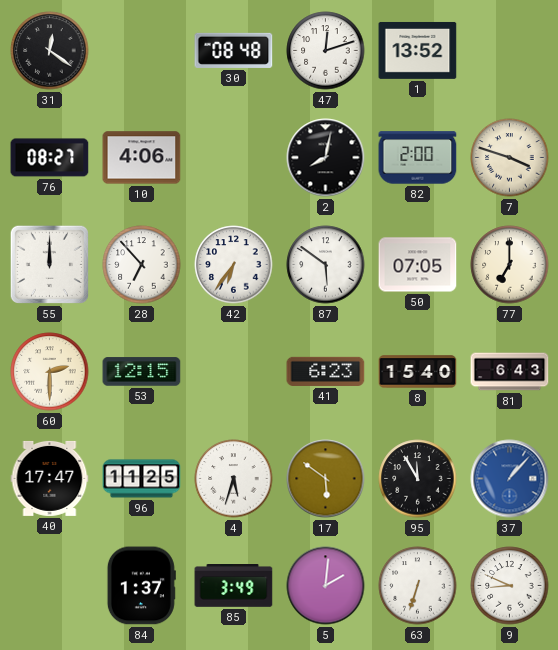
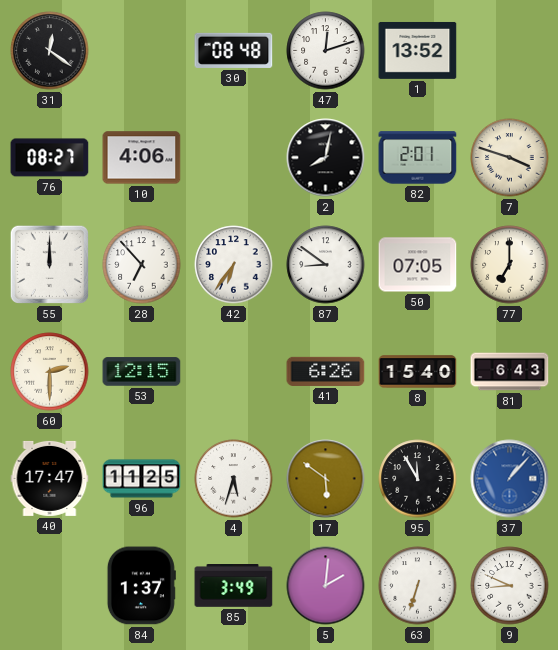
82: 2:00 -> 2:01
87: 5:51 -> 8:51
41: 6:23 -> 6:26
